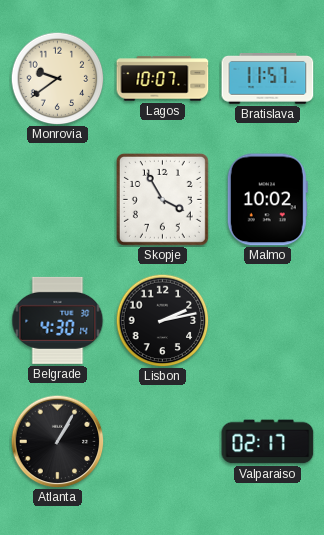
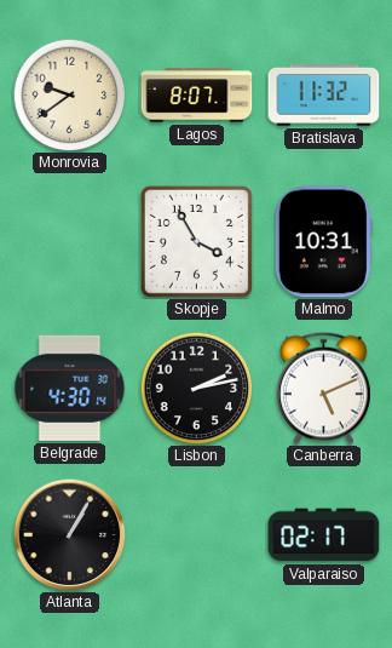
Lagos: 10:07 -> 8:07
Bratislava: 11:57 -> 11:32
Malmo: 10:02 -> 10:31
Canberra: none -> 5:11
